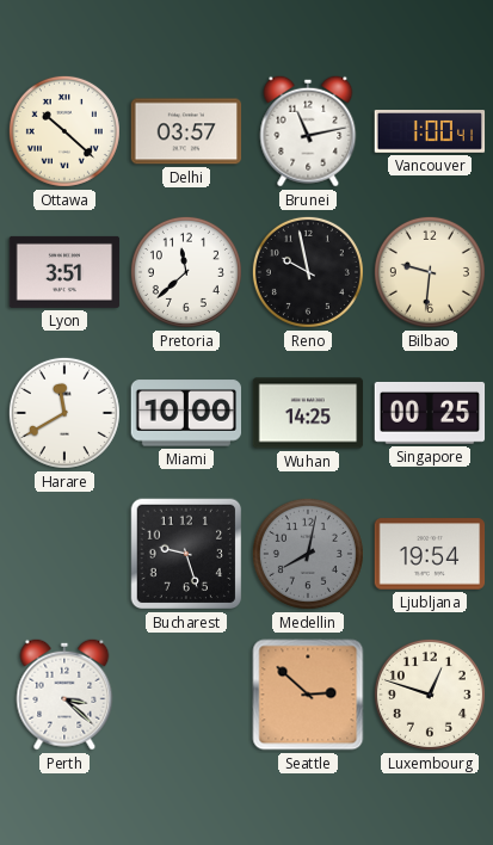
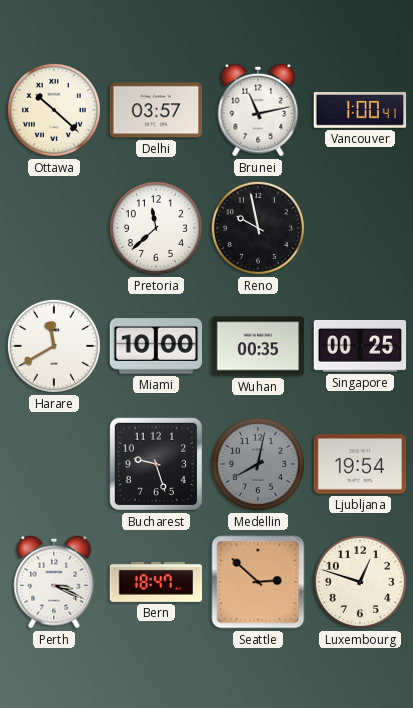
Lyon: 3:51 -> none
Bilbao: 9:31 -> none
Wuhan: 14:25 -> 00:35
Perth: 3:22 -> 3:19
Bern: none -> 18:47
